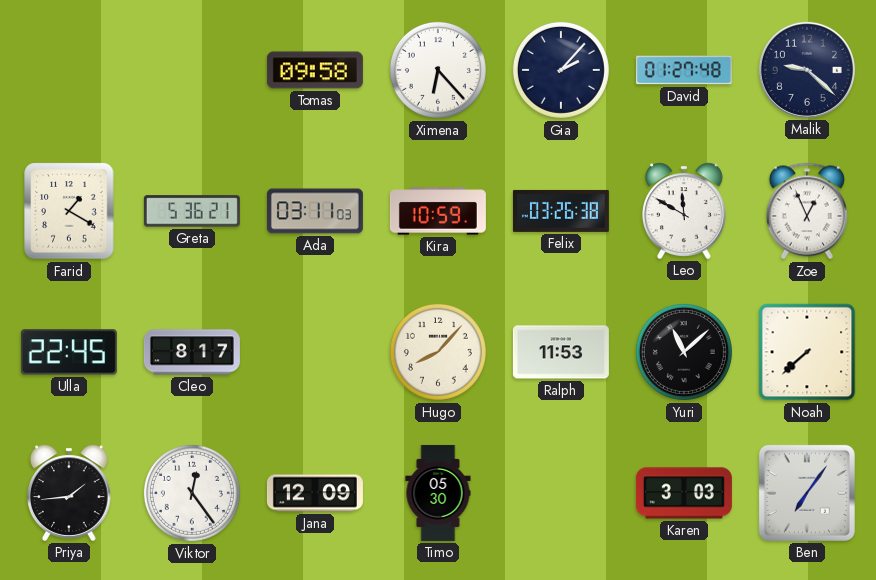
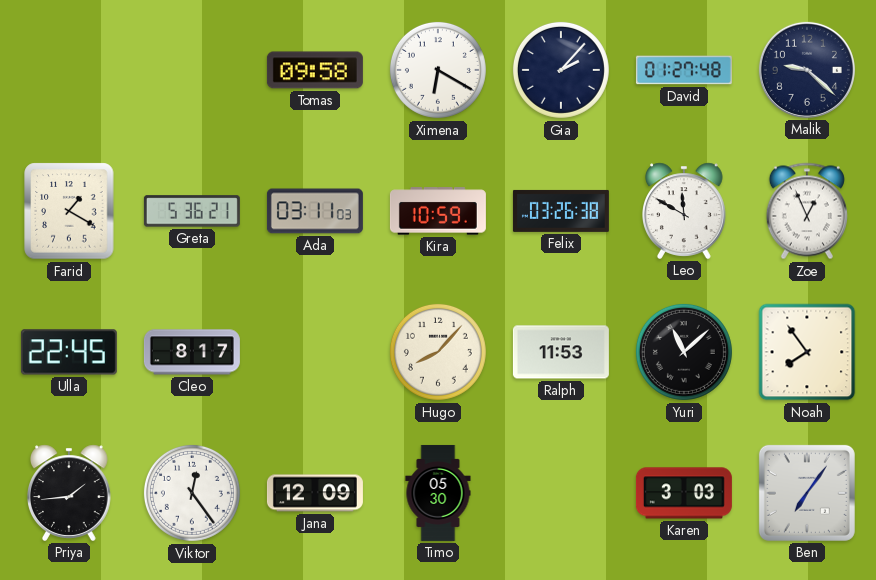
Ximena: 6:23 -> 6:20
Noah: 7:38 -> 7:54
